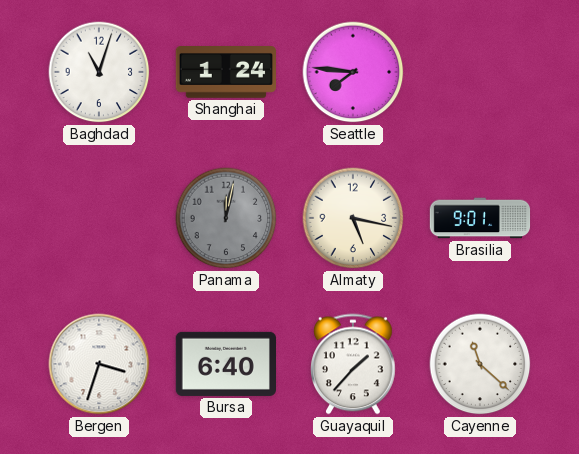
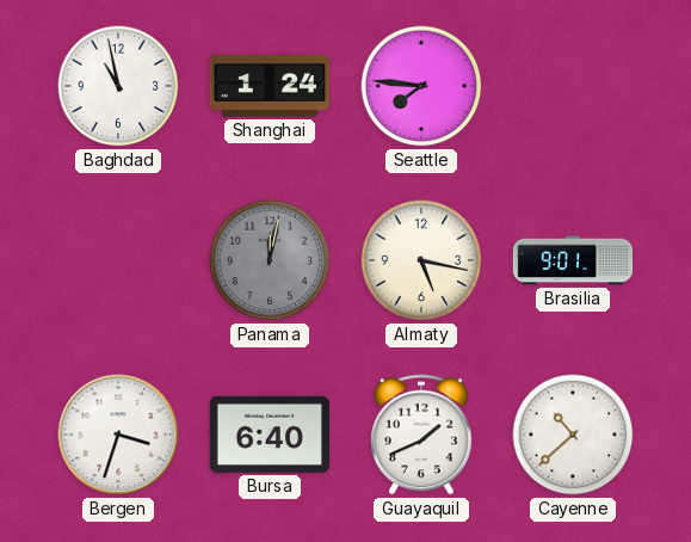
Baghdad: 11:03 -> 10:58
Guayaquil: 1:37 -> 1:41
Cayenne: 11:22 -> 10:38
